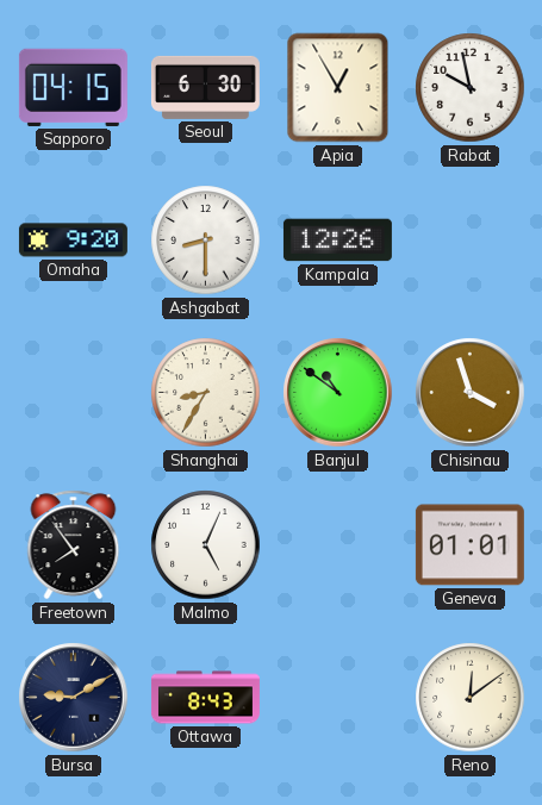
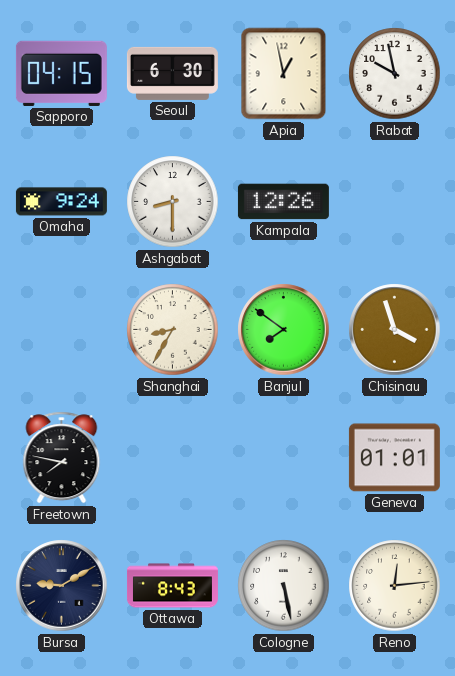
Apia: 12:55 -> 12:58
Omaha: 9:20 -> 9:24
Banjul: 10:51 -> 7:51
Freetown: 7:54 -> 7:47
Malmo: 5:04 -> none
Cologne: none -> 5:28
Reno: 12:09 -> 12:14
